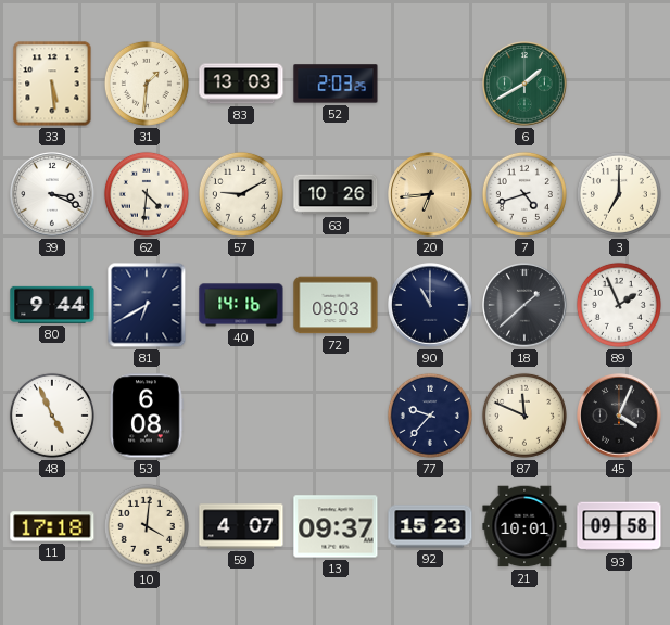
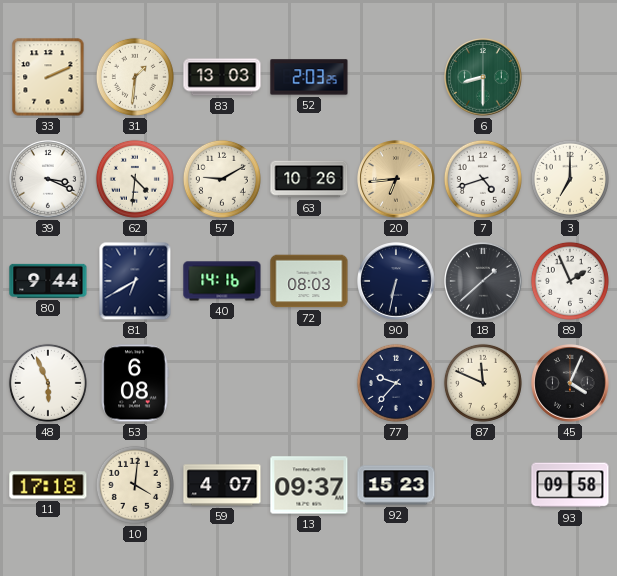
33: 5:29 -> 2:11
6: 1:40 -> 8:30
90: 11:00 -> 6:32
48: 4:56 -> 5:56
21: 10:01 -> none
